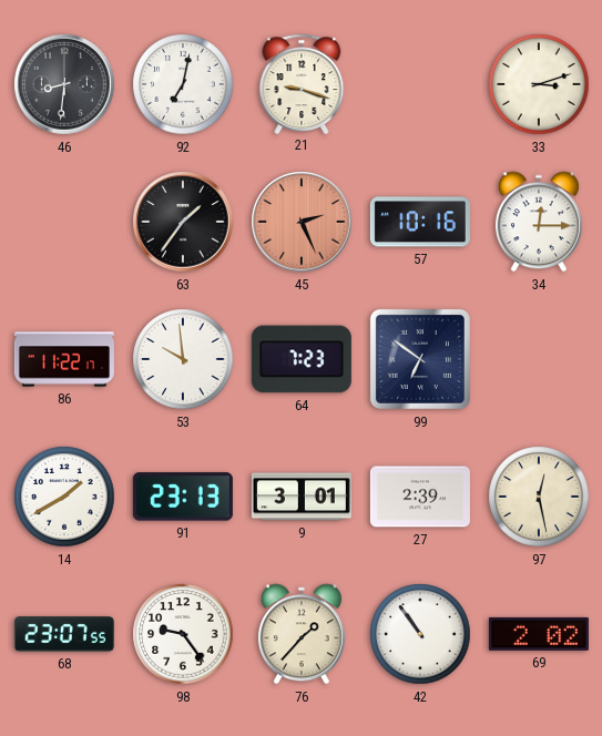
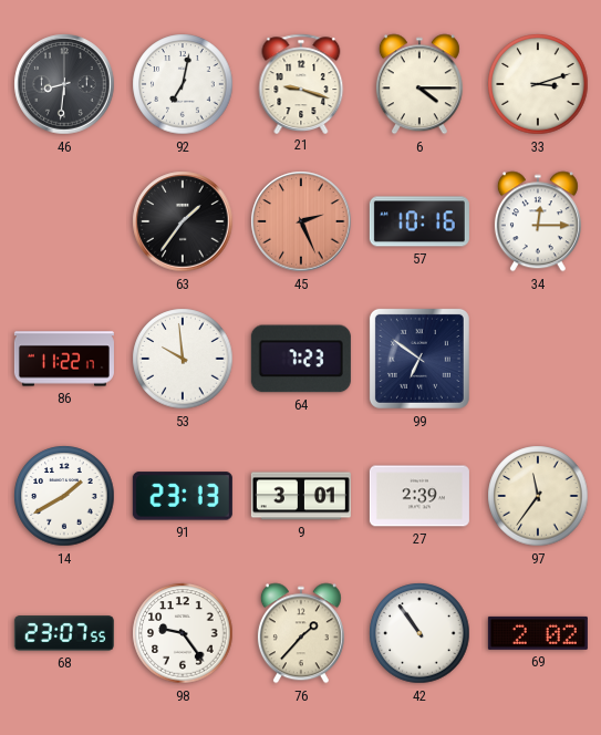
6: none -> 4:15
97: 12:28 -> 11:36
